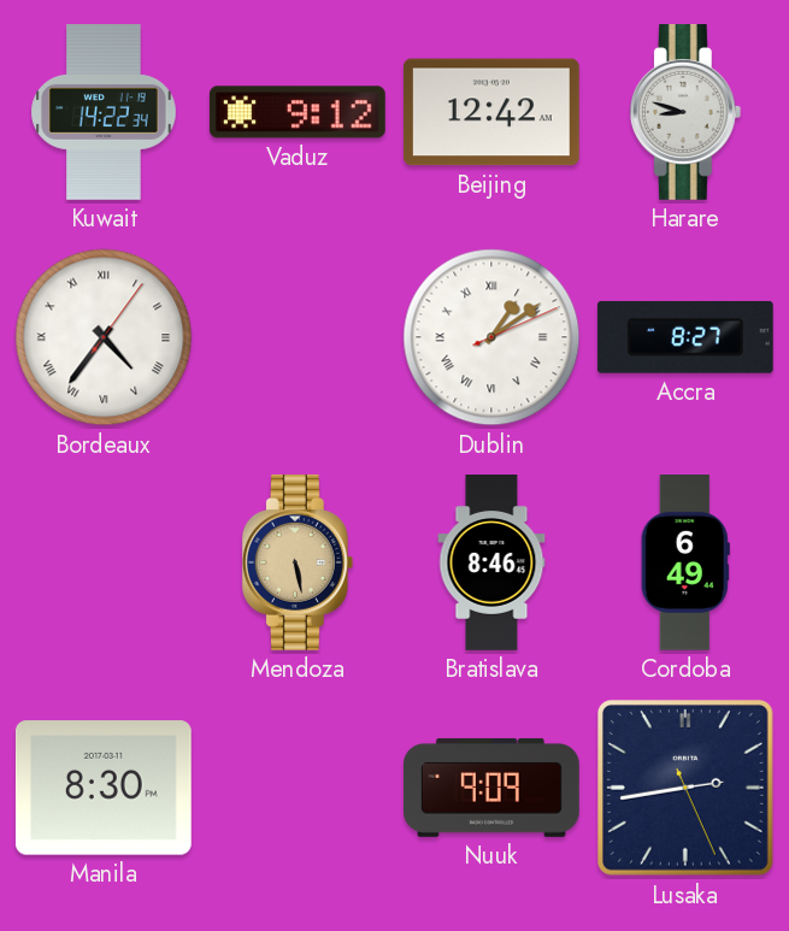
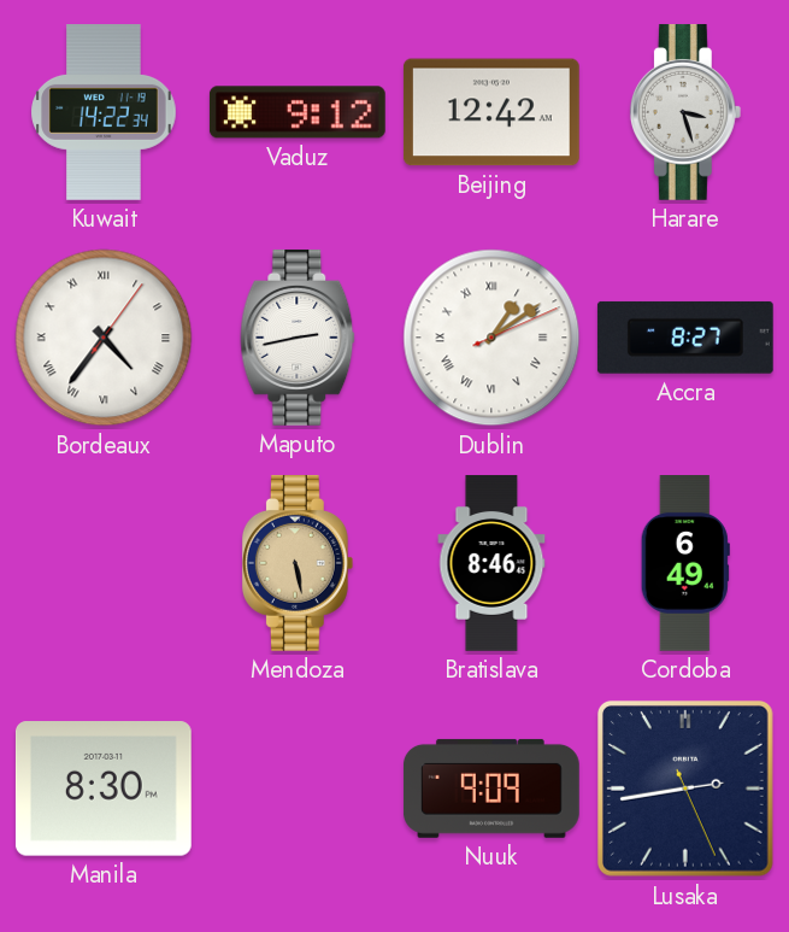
Harare: 8:48 -> 3:27
Maputo: none -> 2:43
